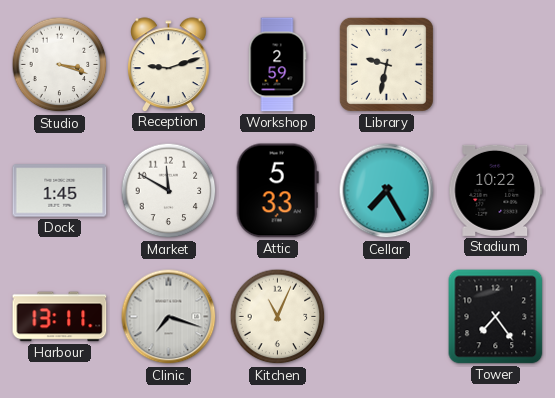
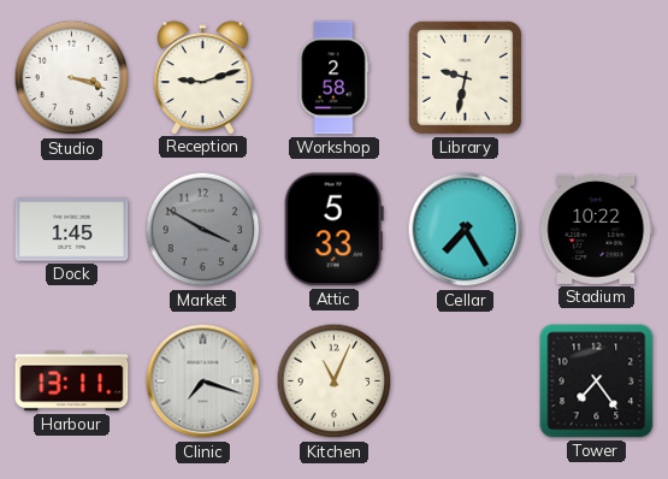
Workshop: 2:59 -> 2:58
Market: 11:50 -> 3:50
Market dial: white -> grey
